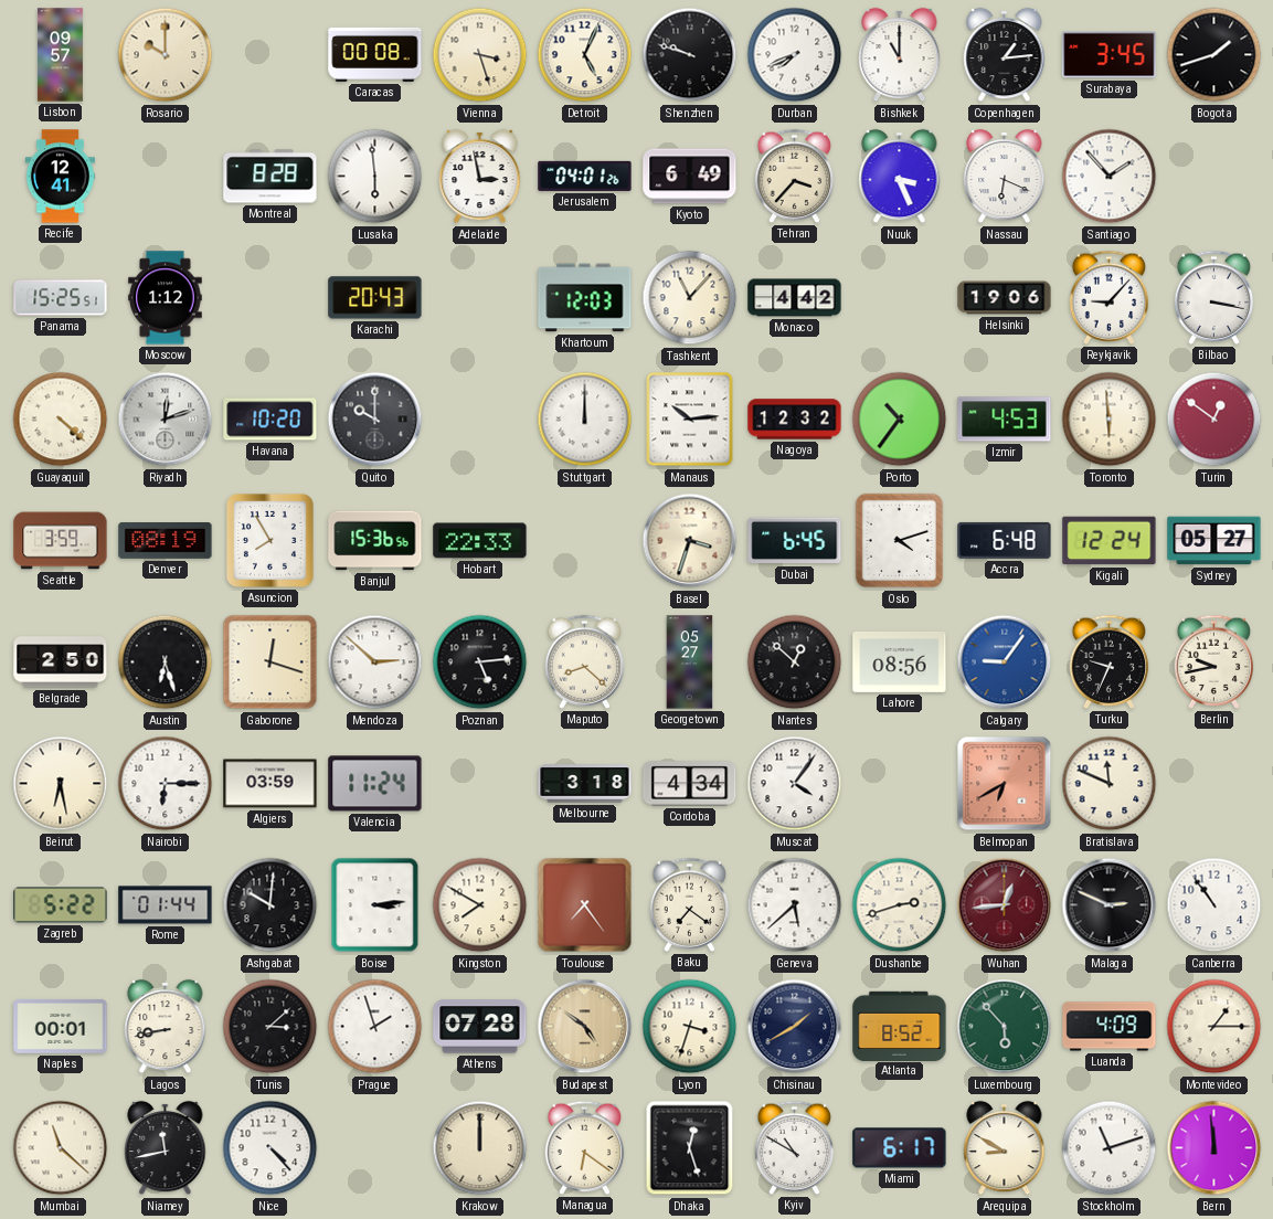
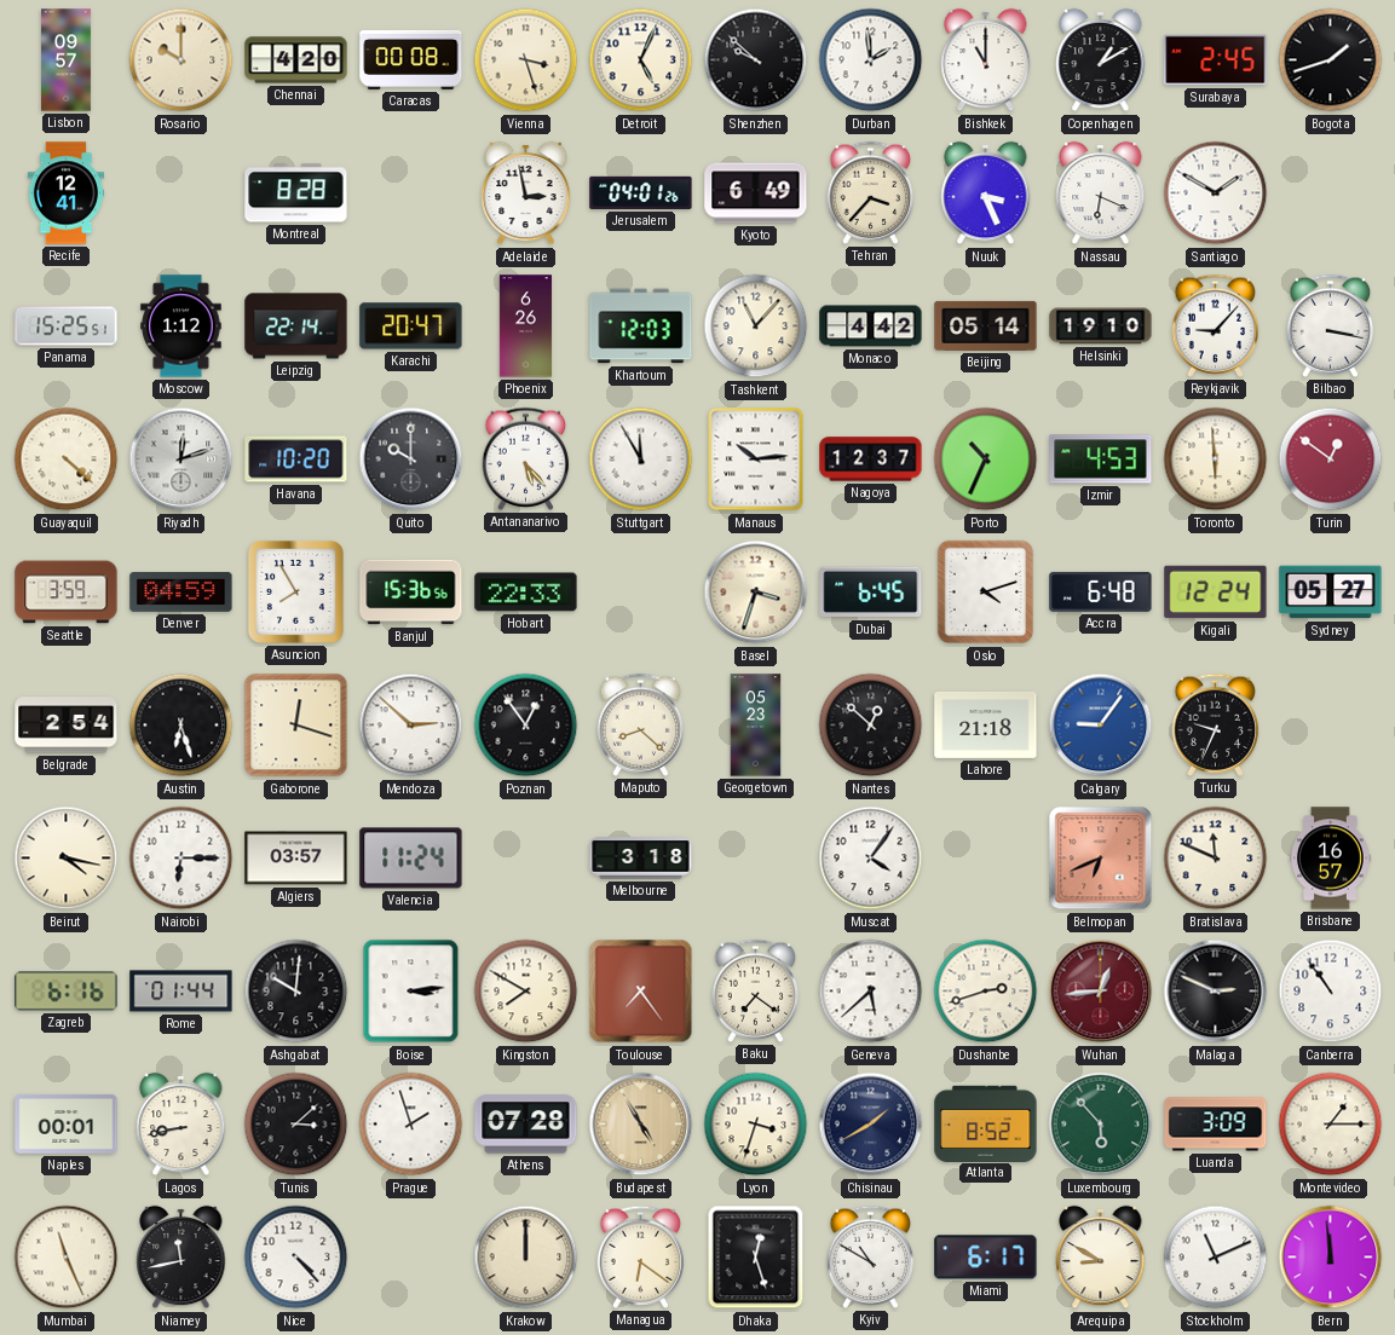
Chennai: none -> 4:20
Shenzhen: 9:48 -> 9:52
Durban: 7:41 -> 1:59
Copenhagen: 1:14 -> 1:10
Surabaya: 3:45 -> 2:45
Lusaka: 5:59 -> none
Santiago: 1:53 -> 1:50
Leipzig: none -> 22:14
Karachi: 20:43 -> 20:47
Phoenix: none -> 6:26
Beijing: none -> 05:14
Helsinki: 19:06 -> 19:10
Antananarivo: none -> 5:23
Stuttgart: 12:00 -> 11:55
Nagoya: 12:32 -> 12:37
Porto: 10:36 -> 10:34
Denver: 08:19 -> 04:59
Belgrade: 2:50 -> 2:54
Poznan: 5:14 -> 12:54
Georgetown: 05:27 -> 05:23
Lahore: 08:56 -> 21:18
Berlin: 9:43 -> none
Beirut: 6:28 -> 4:17
Algiers: 03:59 -> 03:57
Cordoba: 4:34 -> none
Belmopan: 6:40 -> 6:41
Brisbane: none -> 16:57
Zagreb: 5:22 -> 6:16
Budapest: 4:51 -> 4:55
Luanda: 4:09 -> 3:09
Mumbai: 11:22 -> 11:26
Stockholm: 11:12 -> 11:11
